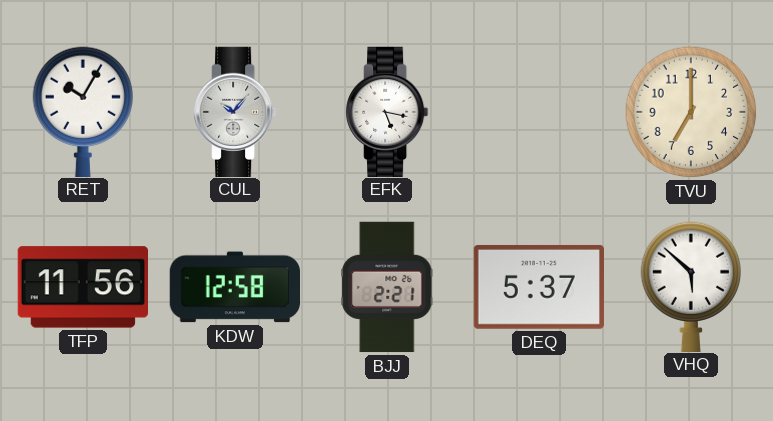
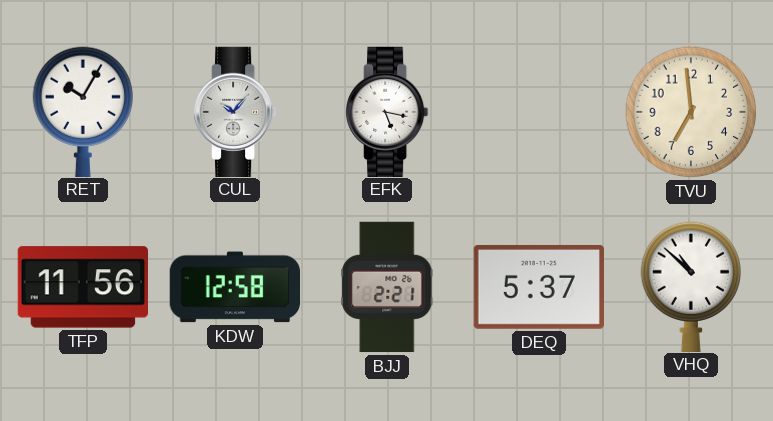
TVU: 7:00 -> 6:59
VHQ: 5:52 -> 10:52
